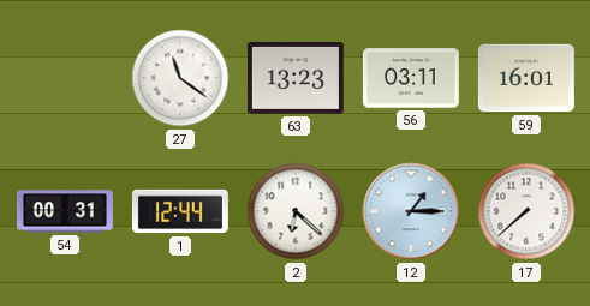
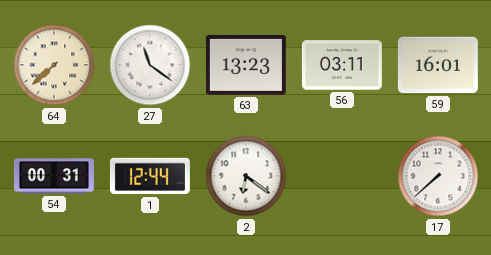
64: none -> 7:38
2: 6:22 -> 6:21
12: 1:15 -> none
